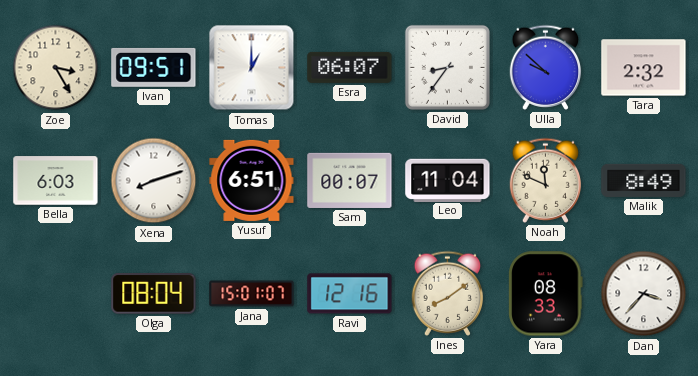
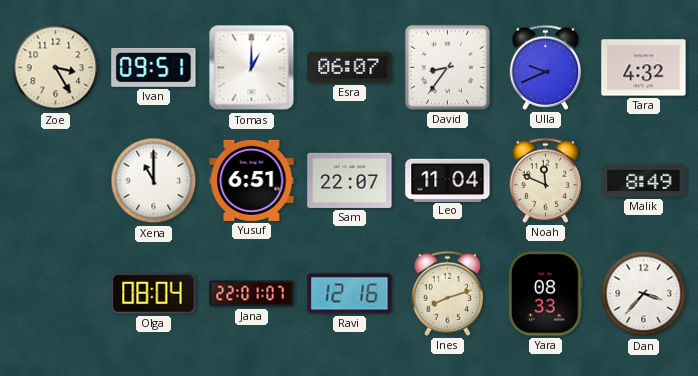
Ulla: 9:52 -> 9:41
Tara: 2:32 -> 4:32
Bella: 6:03 -> none
Xena: 8:12 -> 11:00
Sam: 00:07 -> 22:07
Jana: 15:01 -> 22:01
Ines: 8:09 -> 8:12
